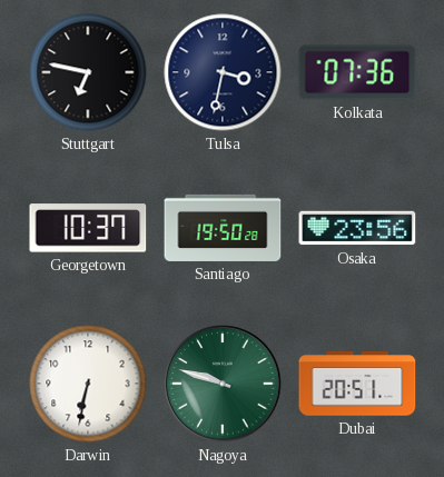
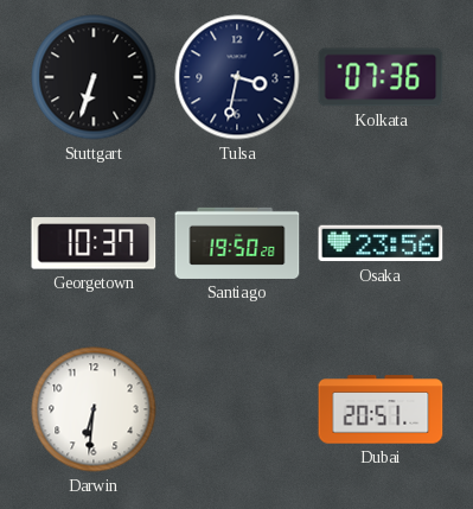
Stuttgart: 6:47 -> 6:33
Darwin: 6:32 -> 6:31
Nagoya: 9:48 -> none
